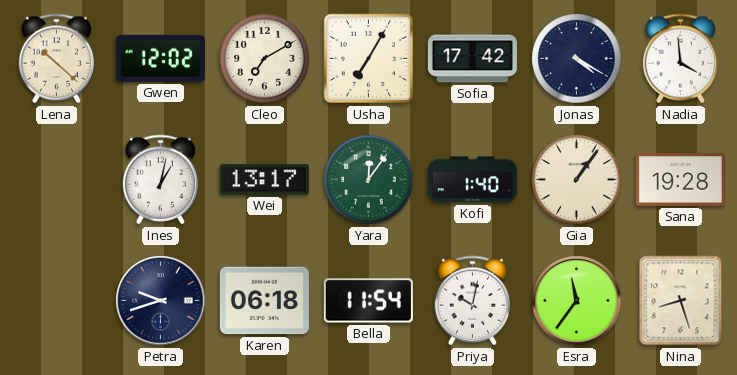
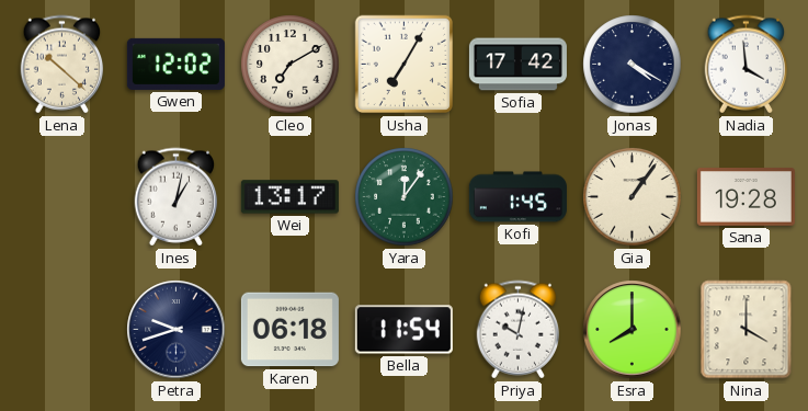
Kofi: 1:40 -> 1:45
Esra: 11:36 -> 8:00
Nina: 8:27 -> 4:00
